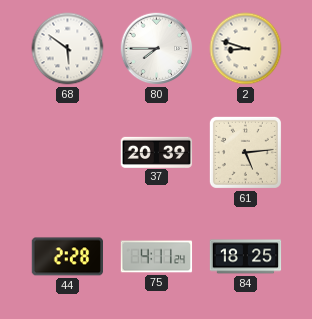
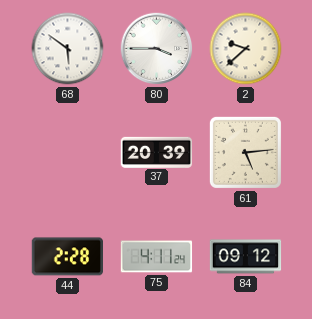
80: 7:45 -> 3:45
2: 8:48 -> 9:38
84: 18:25 -> 09:12
